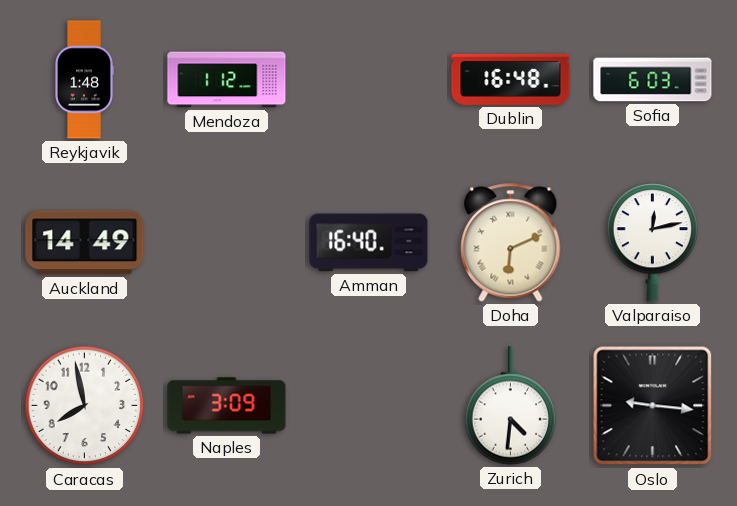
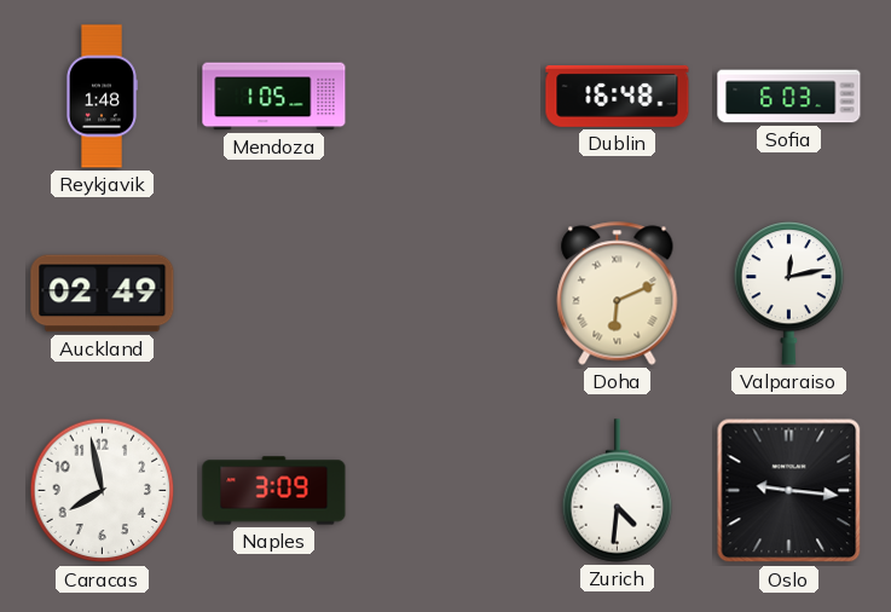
Mendoza: 1:12 -> 1:05
Auckland: 14:49 -> 02:49
Amman: 16:40 -> none
